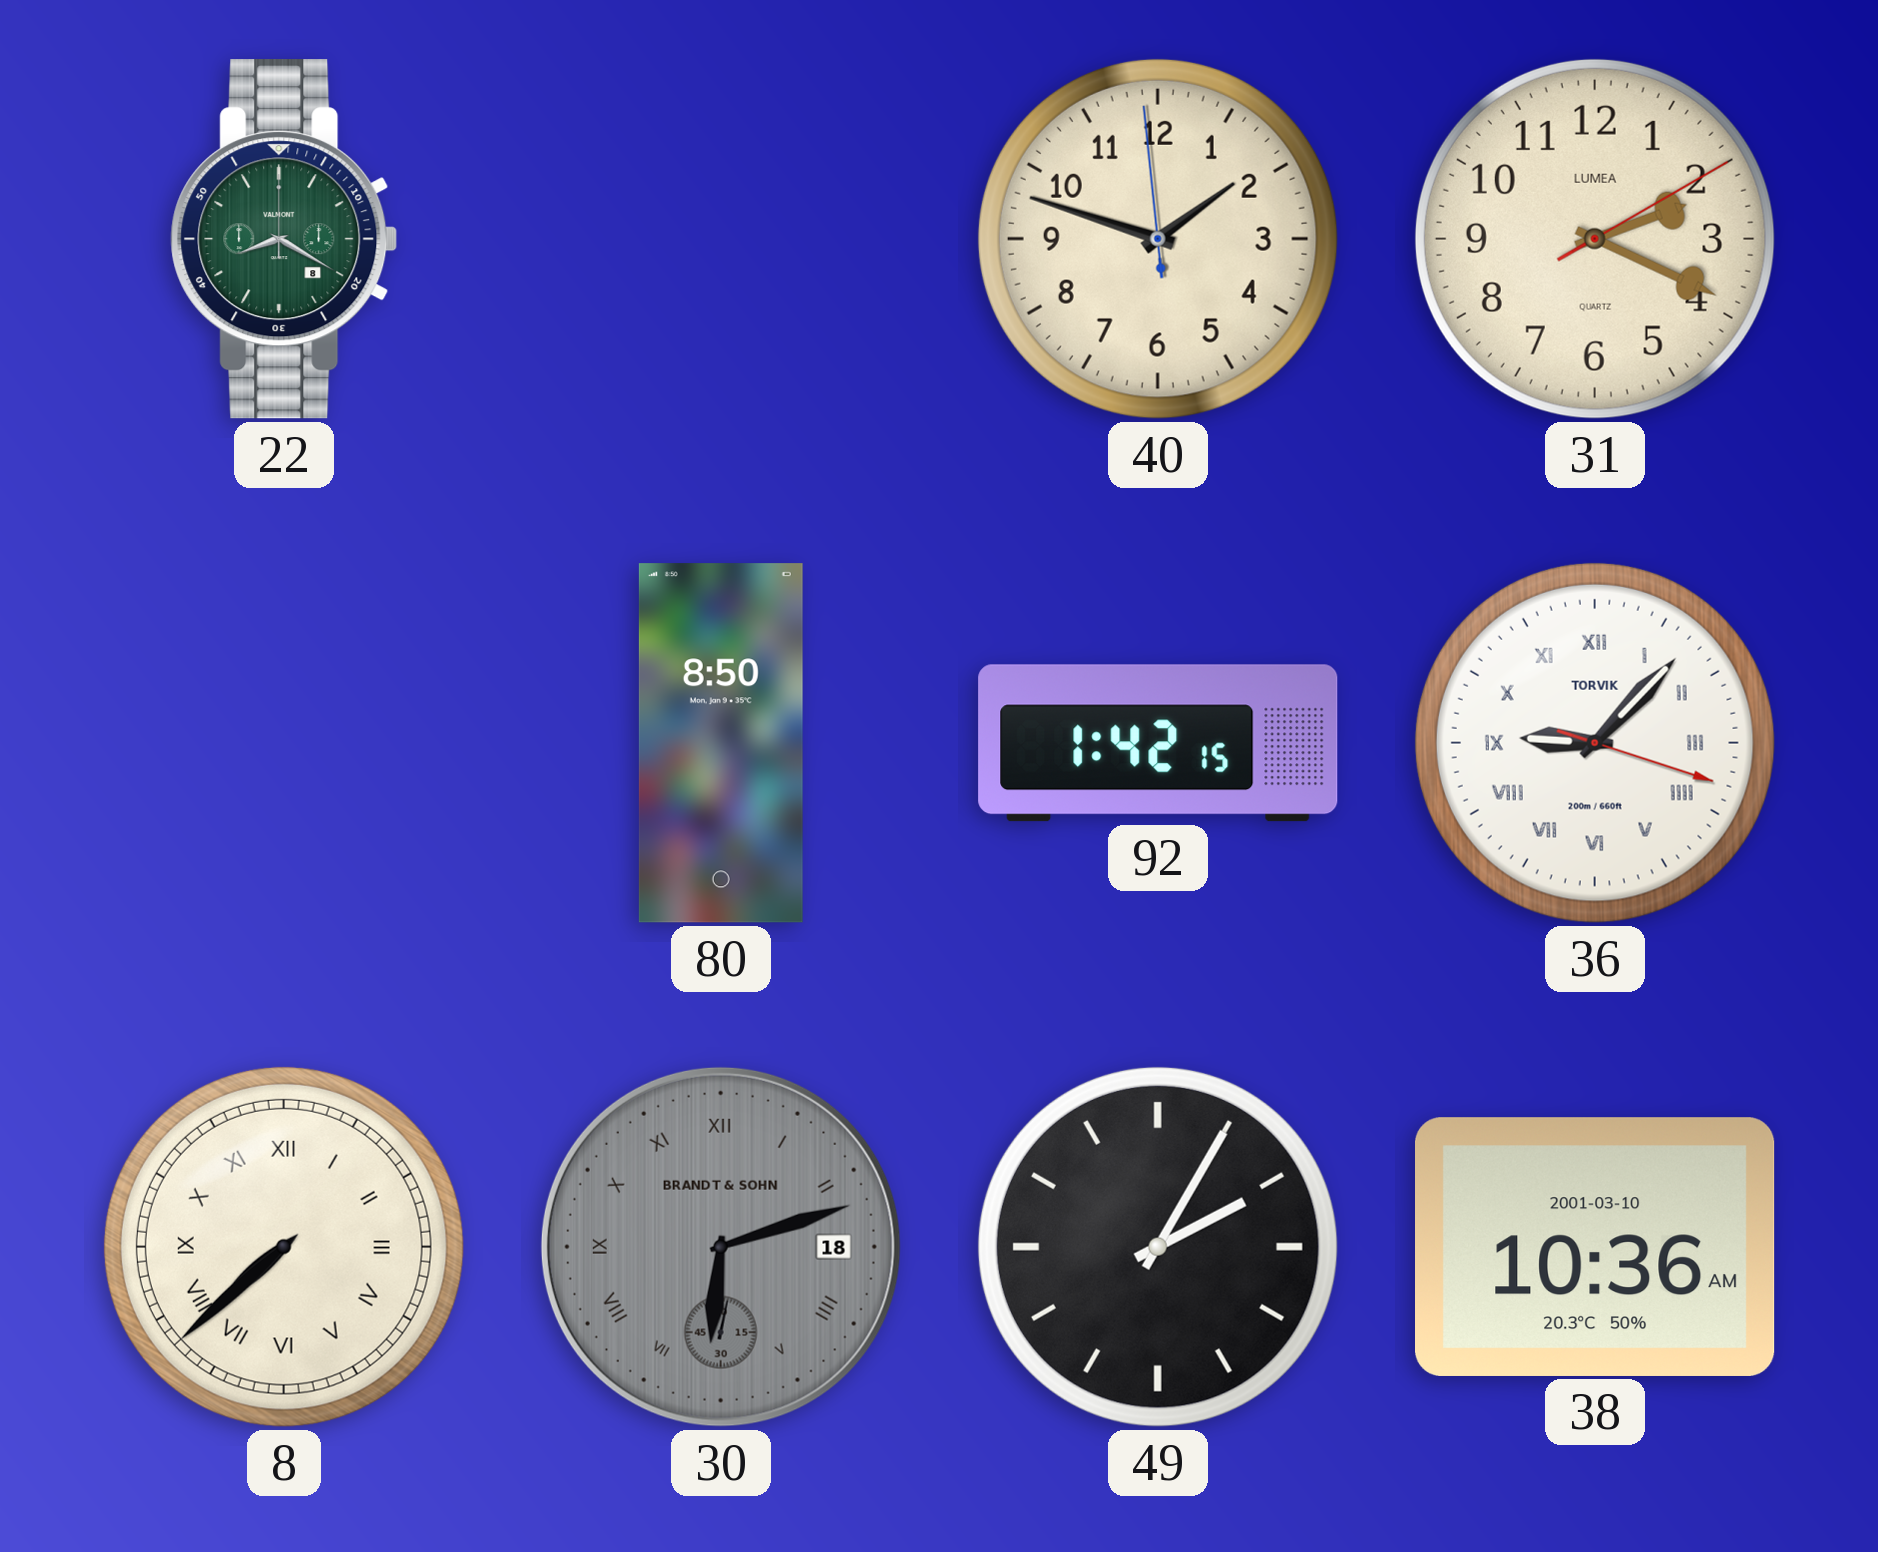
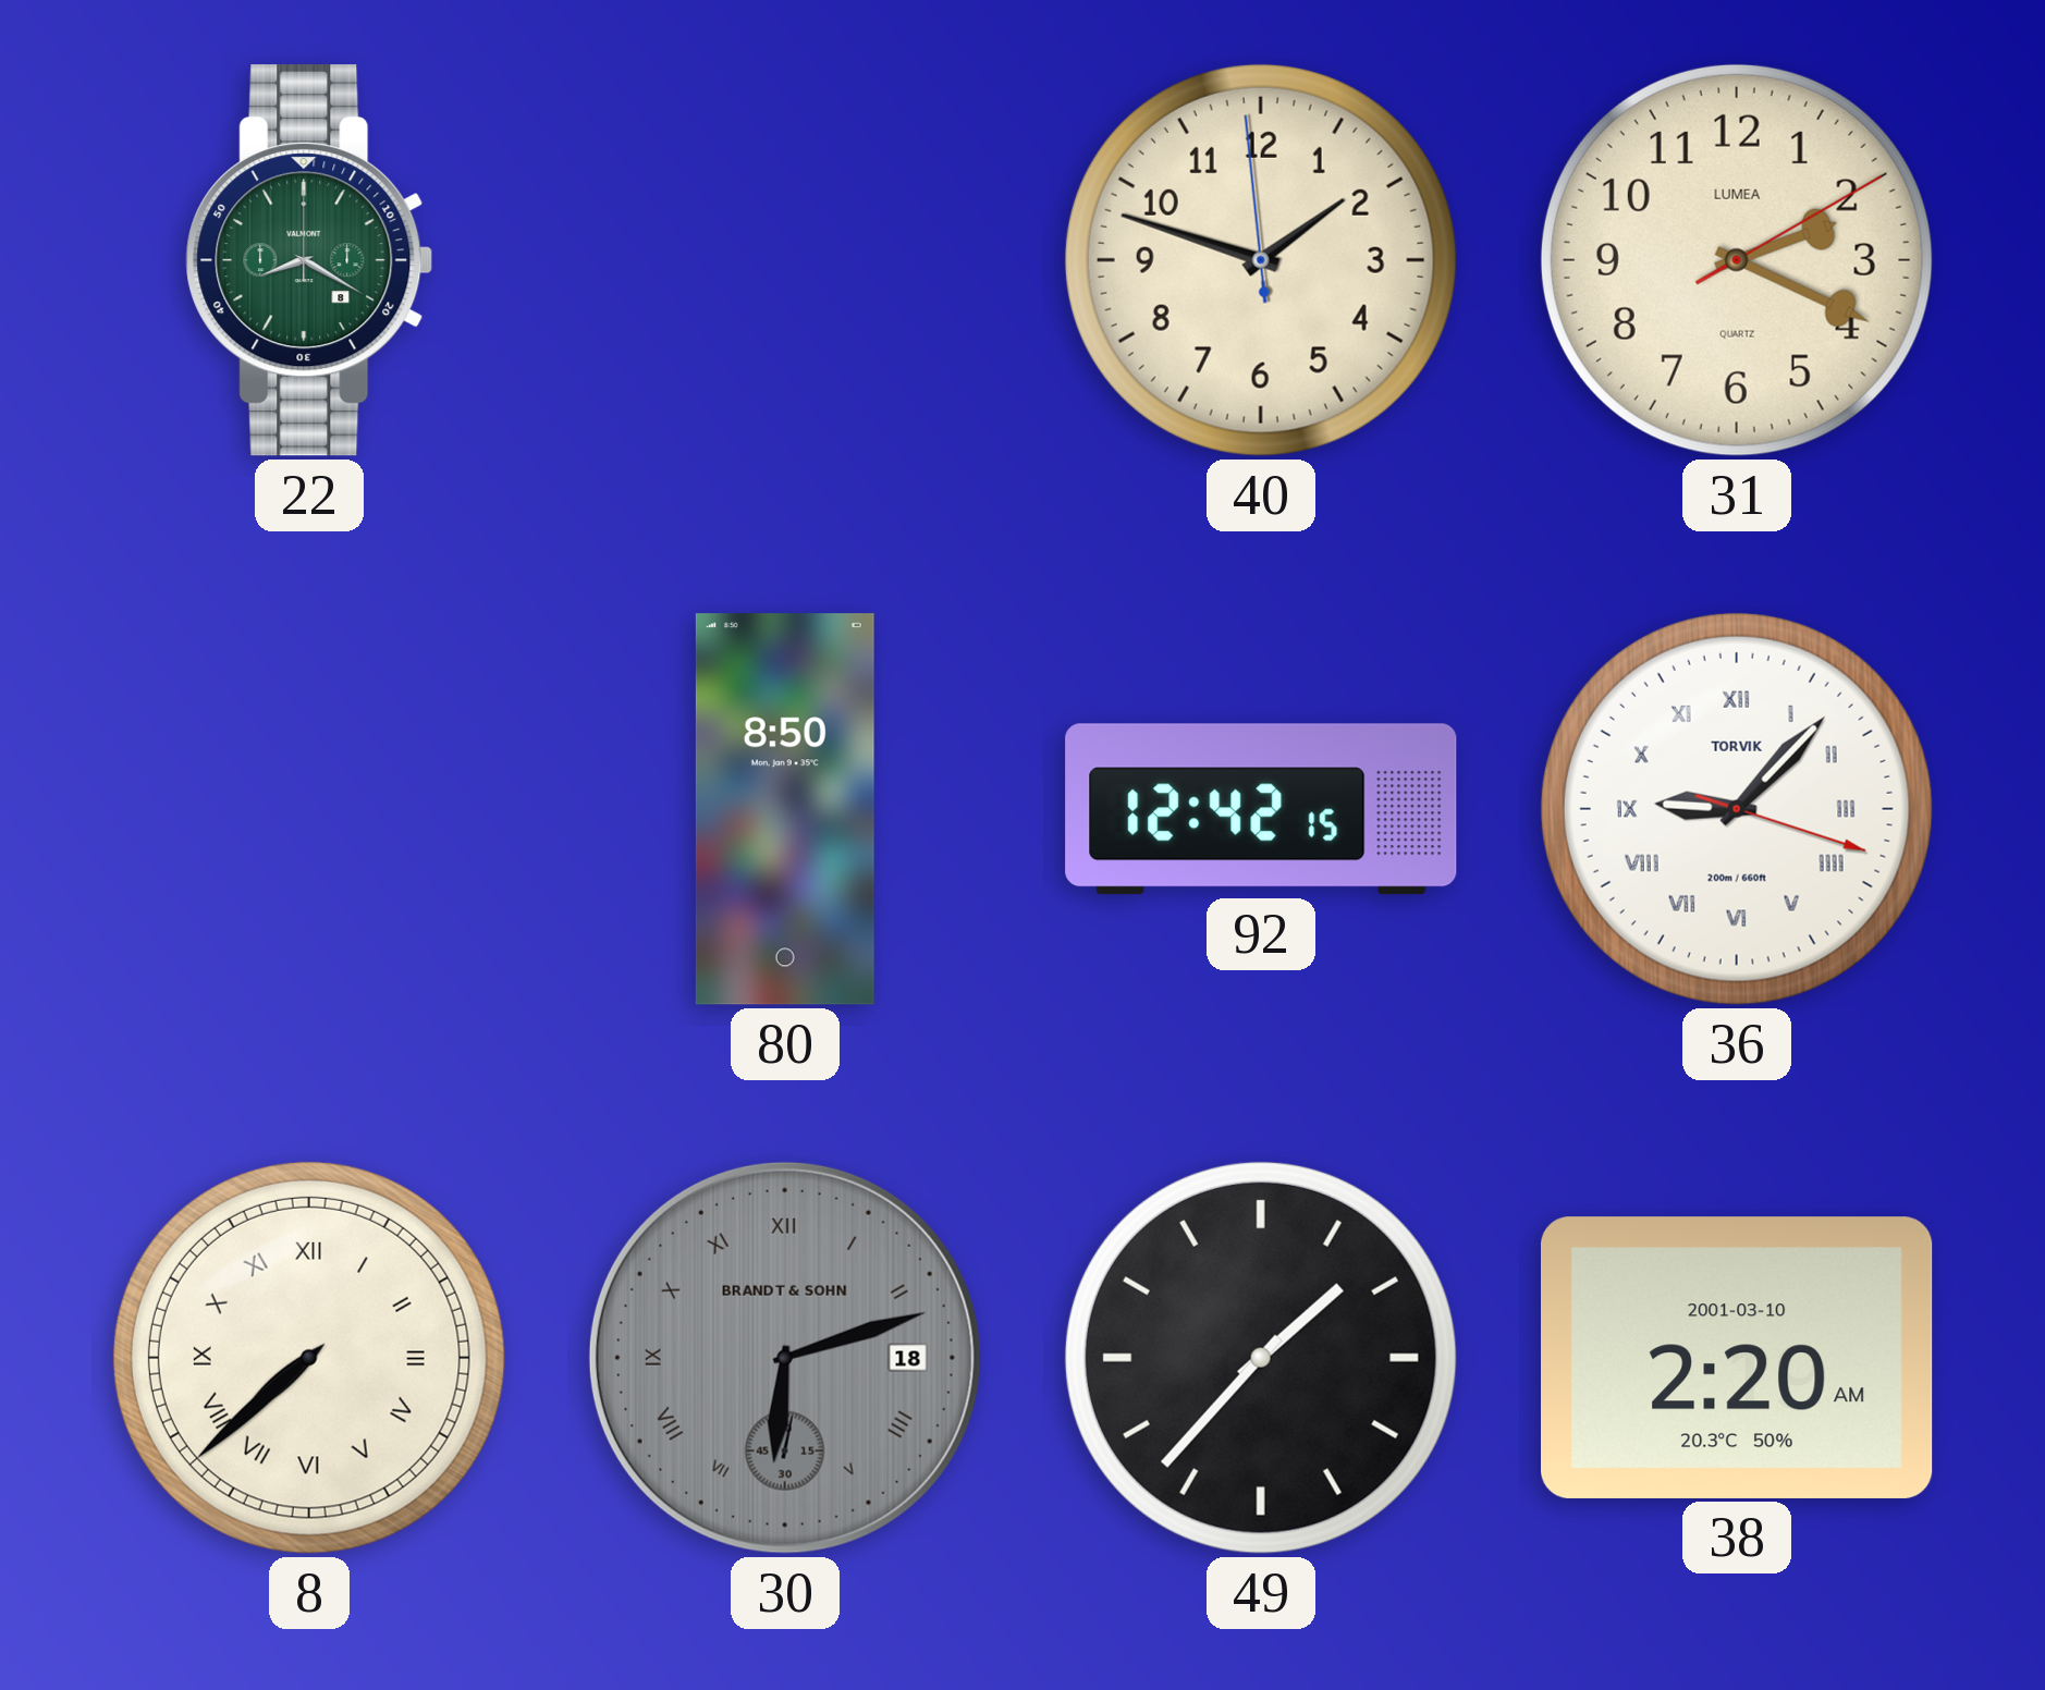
92: 1:42 -> 12:42
49: 2:05 -> 1:37
38: 10:36 -> 2:20
